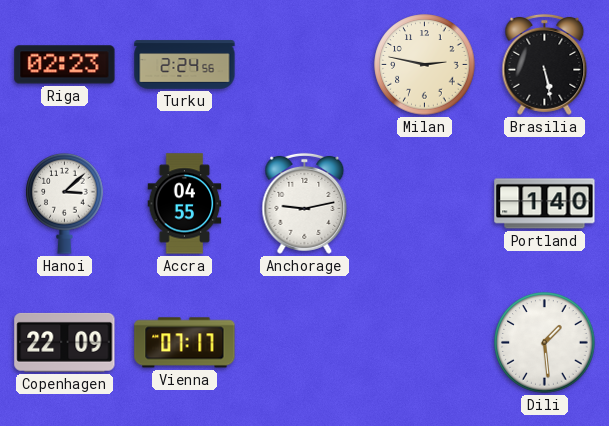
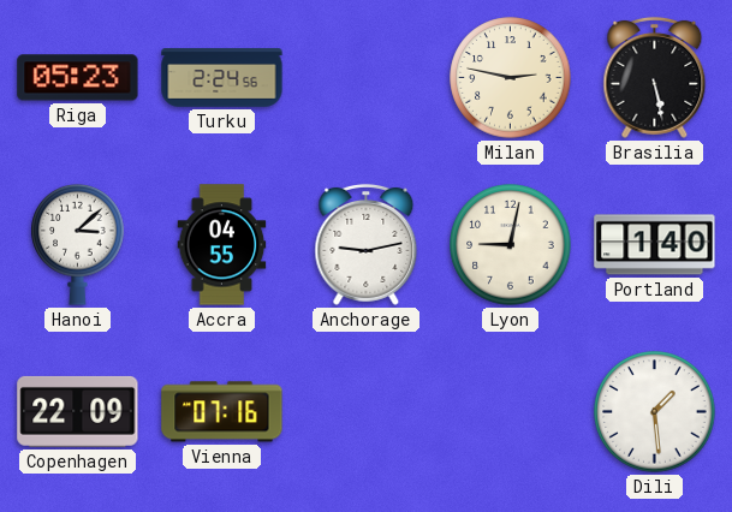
Riga: 02:23 -> 05:23
Lyon: none -> 9:02
Vienna: 07:17 -> 07:16
